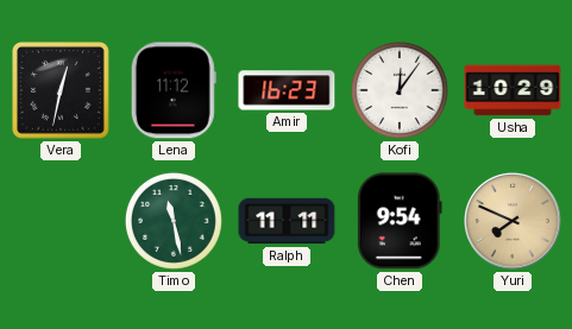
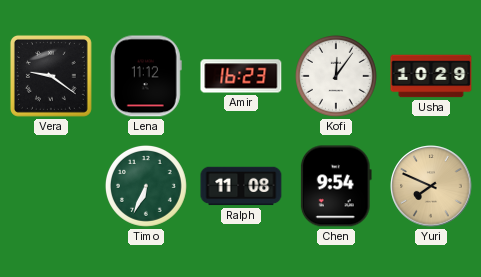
Vera: 12:32 -> 9:21
Timo: 11:28 -> 6:34
Ralph: 11:11 -> 11:08
